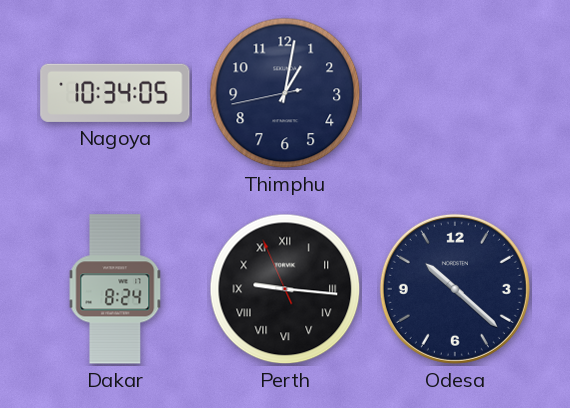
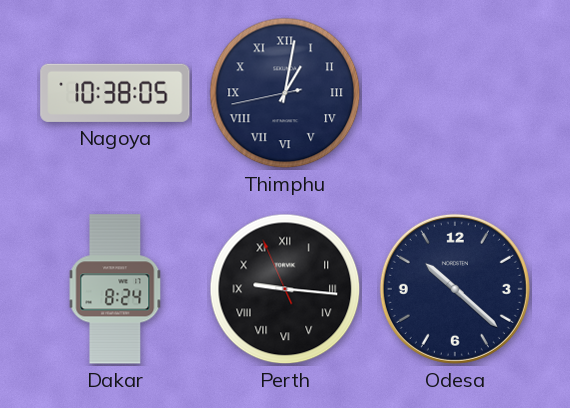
Nagoya: 10:34 -> 10:38
Thimphu numerals: Arabic -> Roman
